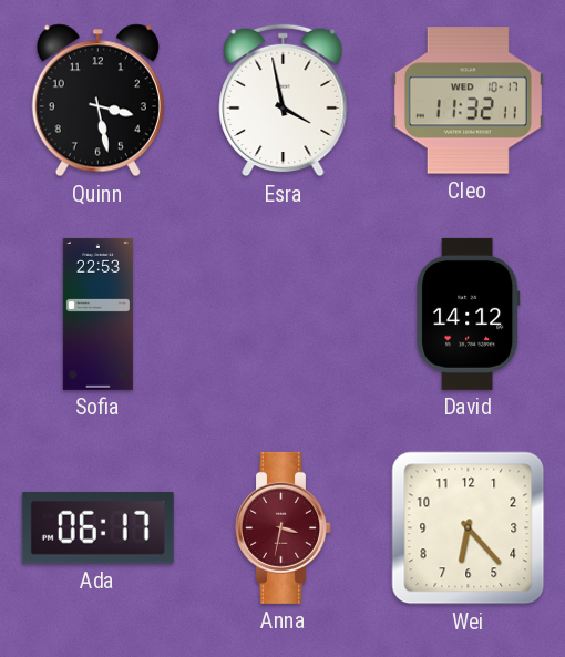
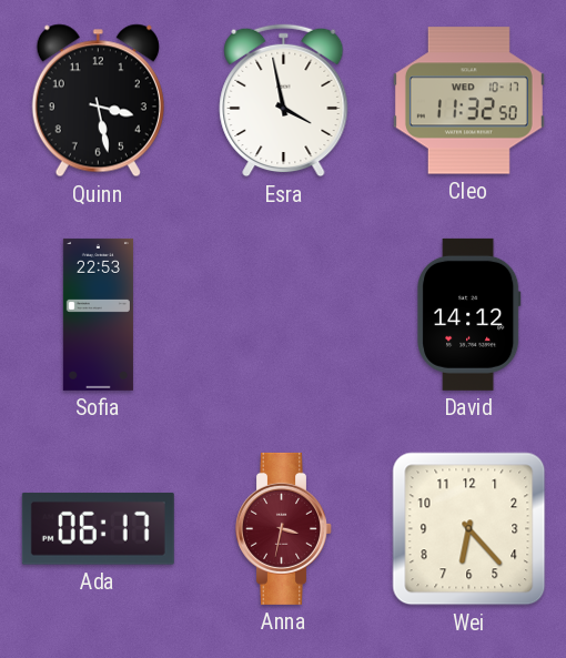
Cleo: 11:32:11 -> 11:32:50
